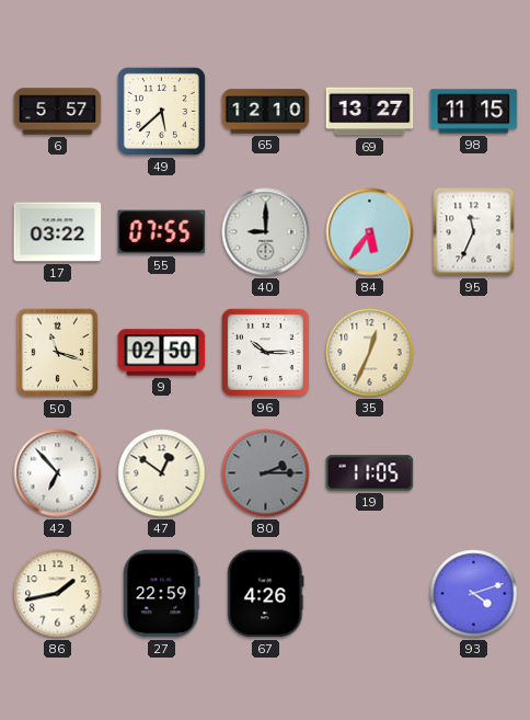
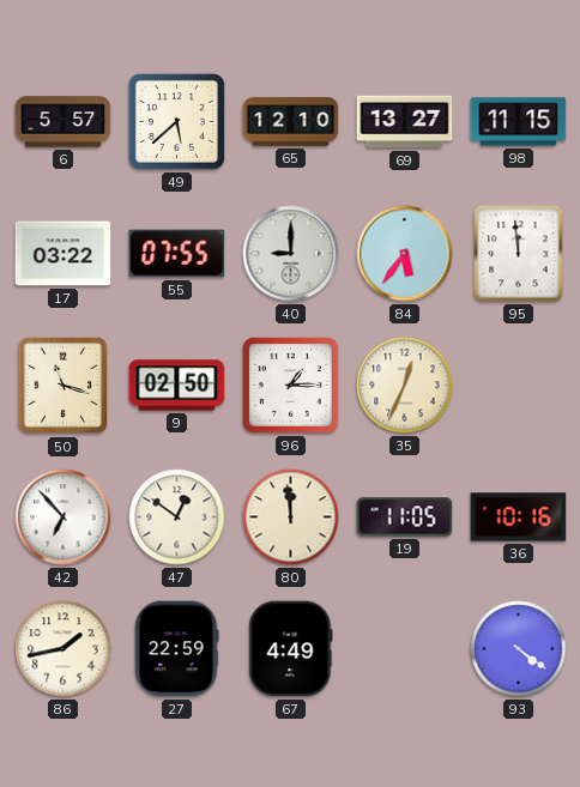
95: 11:34 -> 11:59
96: 10:15 -> 1:15
80: 2:15 -> 11:59
80 dial: grey -> cream
36: none -> 10:16
67: 4:26 -> 4:49
93: 4:12 -> 4:21
